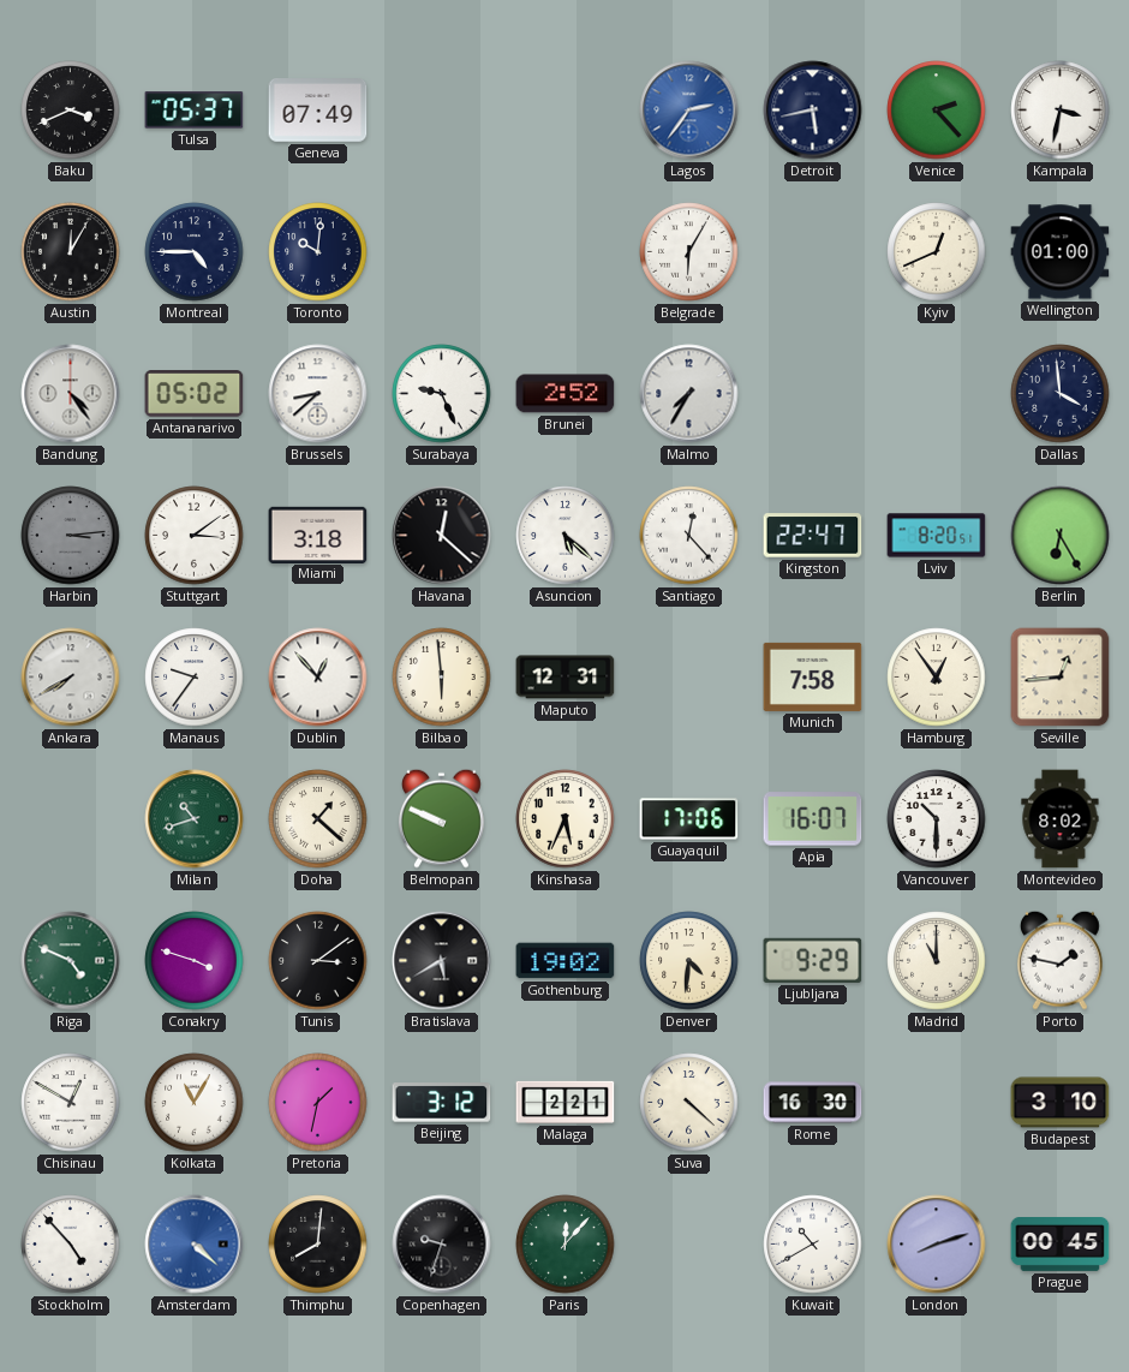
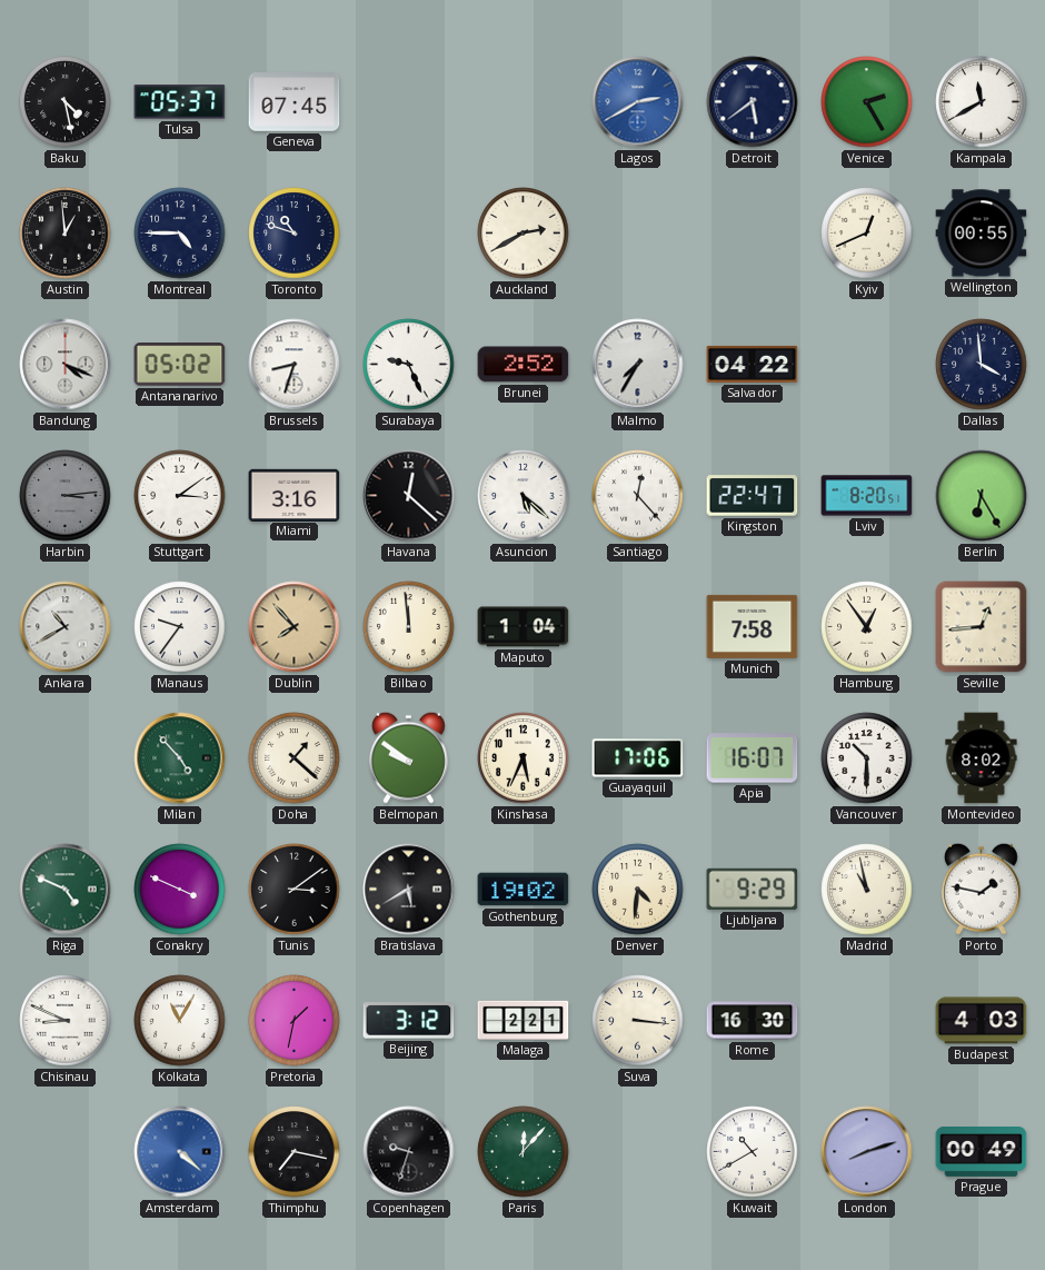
Baku: 3:41 -> 4:28
Geneva: 07:49 -> 07:45
Lagos: 2:36 -> 2:40
Detroit: 5:43 -> 5:39
Venice: 2:23 -> 2:25
Kampala: 3:32 -> 11:40
Austin: 12:05 -> 12:59
Toronto: 10:01 -> 10:48
Auckland: none -> 2:40
Belgrade: 6:05 -> none
Wellington: 01:00 -> 00:55
Bandung: 4:24 -> 4:19
Brussels: 8:38 -> 8:33
Salvador: none -> 04:22
Miami: 3:18 -> 3:16
Ankara: 7:40 -> 10:40
Dublin: 12:53 -> 7:53
Dublin dial: white -> champagne
Bilbao: 5:59 -> 11:59
Maputo: 12:31 -> 1:04
Milan: 10:42 -> 4:53
Belmopan: 9:49 -> 9:51
Conakry: 3:48 -> 3:49
Madrid: 11:00 -> 10:58
Chisinau: 12:50 -> 8:49
Suva: 4:22 -> 3:16
Budapest: 3:10 -> 4:03
Stockholm: 4:53 -> none
Thimphu: 8:01 -> 7:17
Prague: 00:45 -> 00:49
